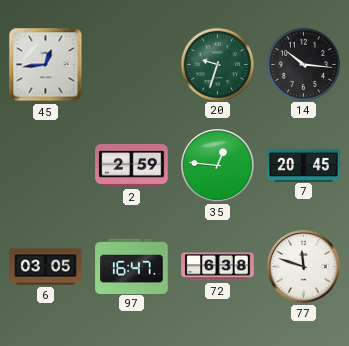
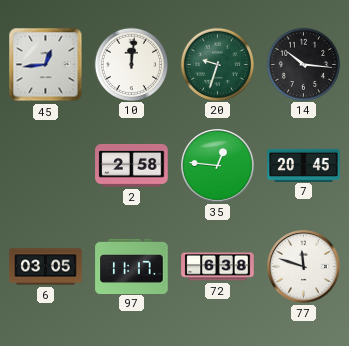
10: none -> 12:01
2: 2:59 -> 2:58
97: 16:47 -> 11:17
